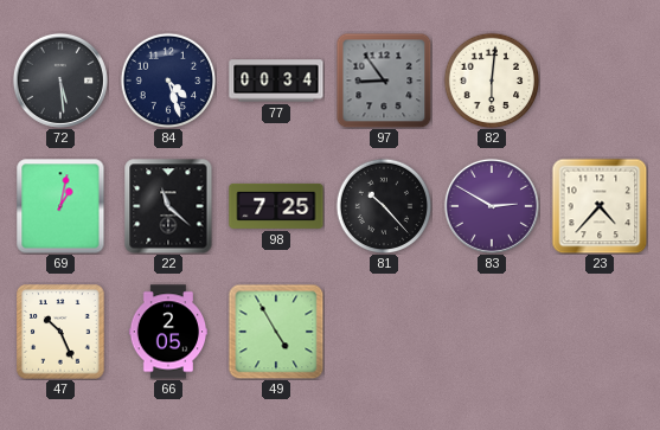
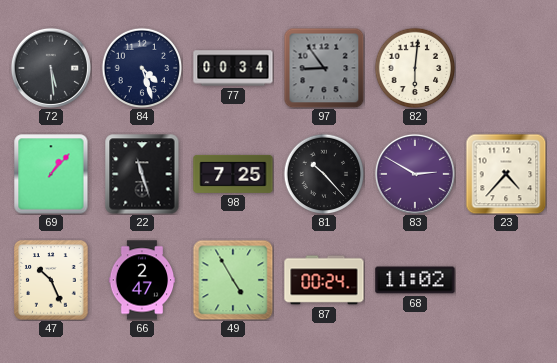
69: 1:02 -> 1:07
22: 11:22 -> 11:27
66: 2:05 -> 2:47
87: none -> 00:24
68: none -> 11:02
